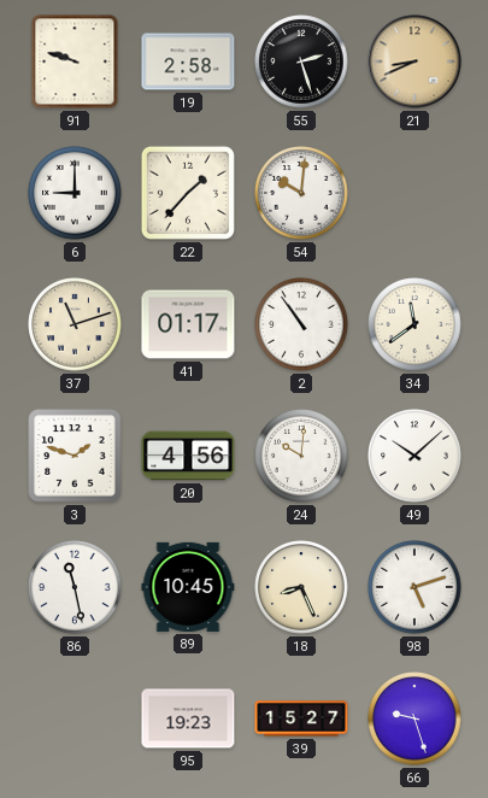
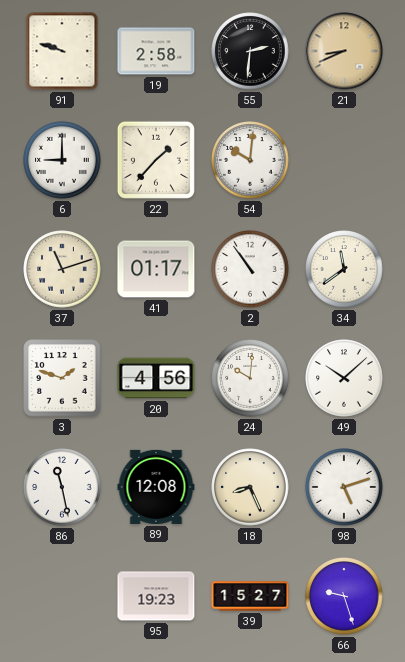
55: 2:27 -> 2:31
89: 10:45 -> 12:08
